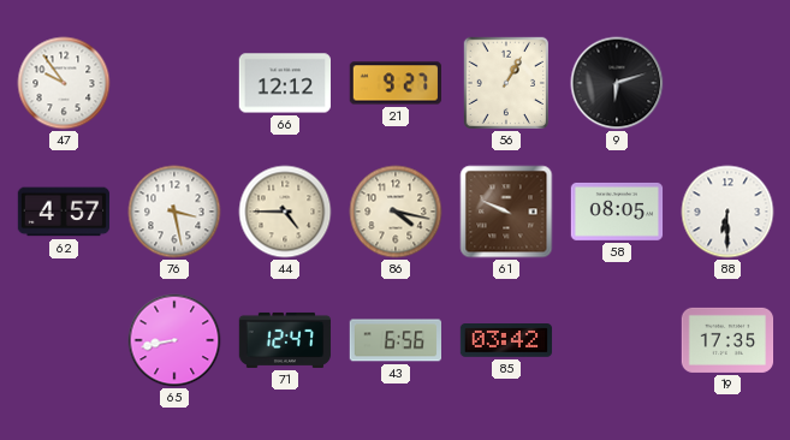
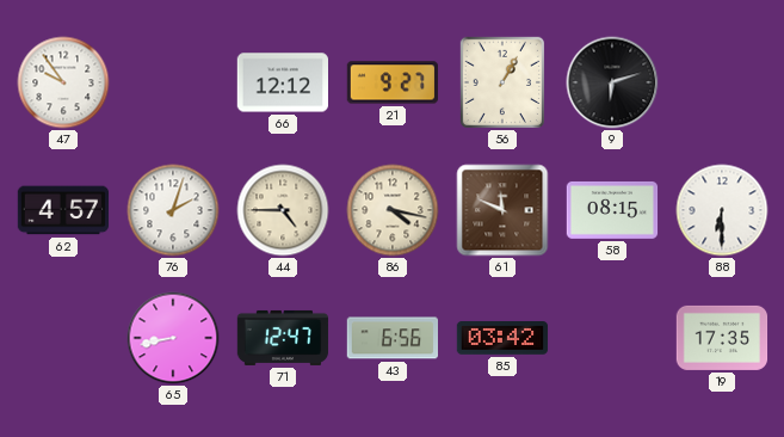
76: 3:28 -> 2:03
61: 9:49 -> 11:49
58: 08:05 -> 08:15
